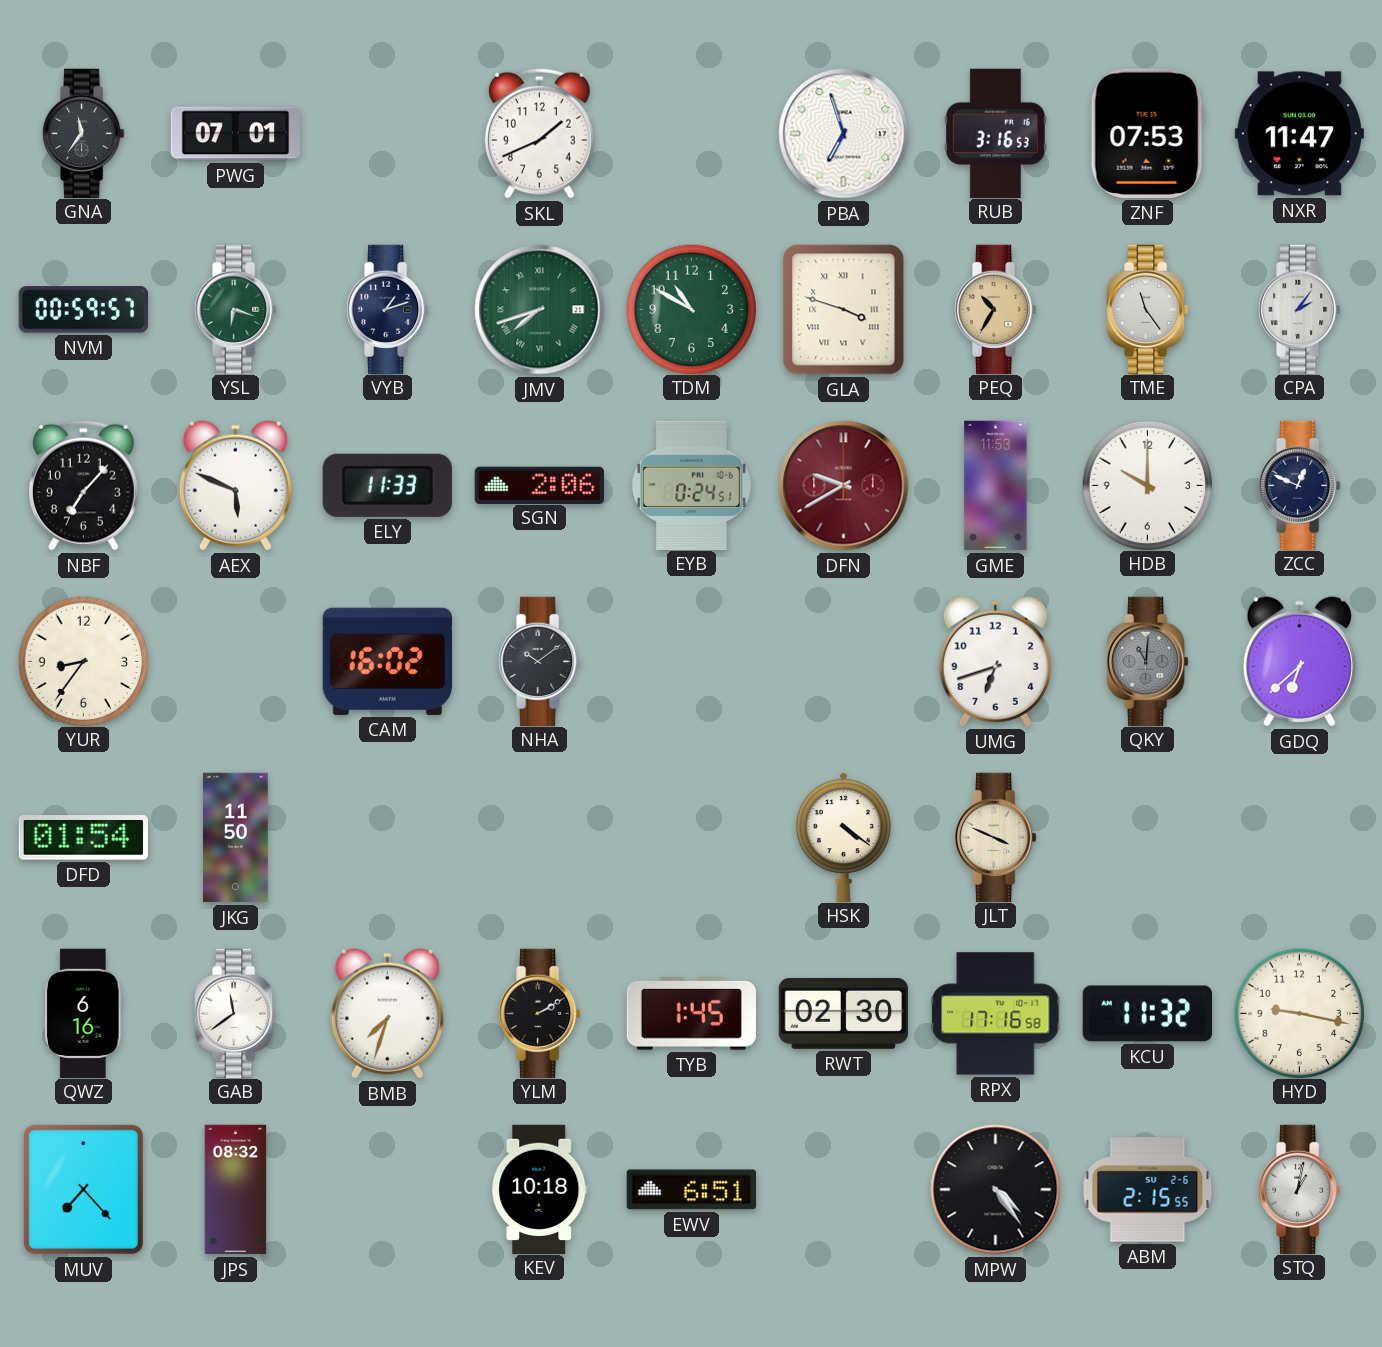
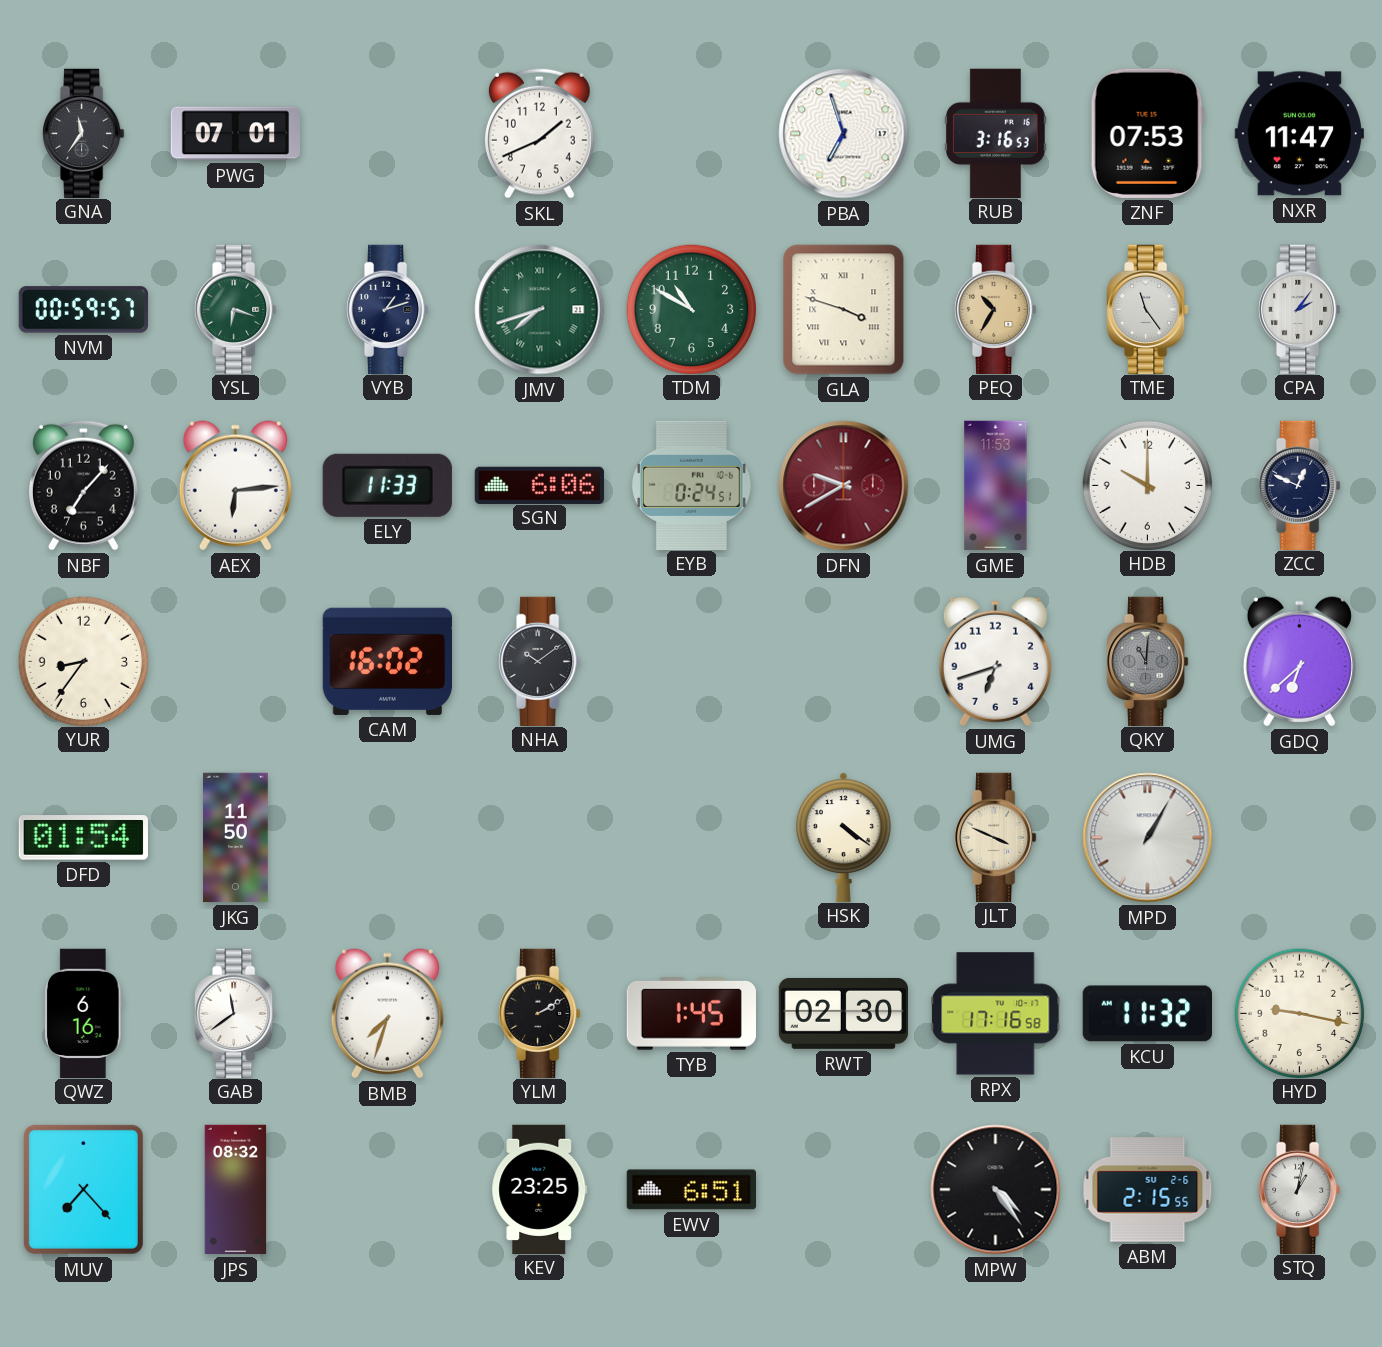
AEX: 5:49 -> 6:14
SGN: 2:06 -> 6:06
MPD: none -> 1:05
KEV: 10:18 -> 23:25
